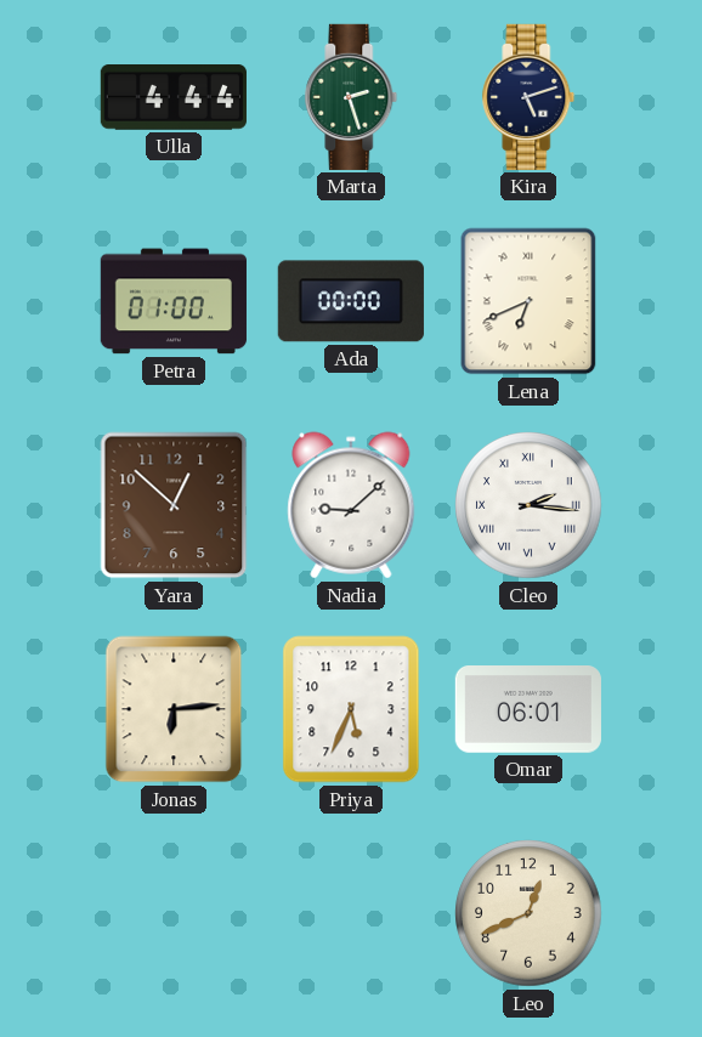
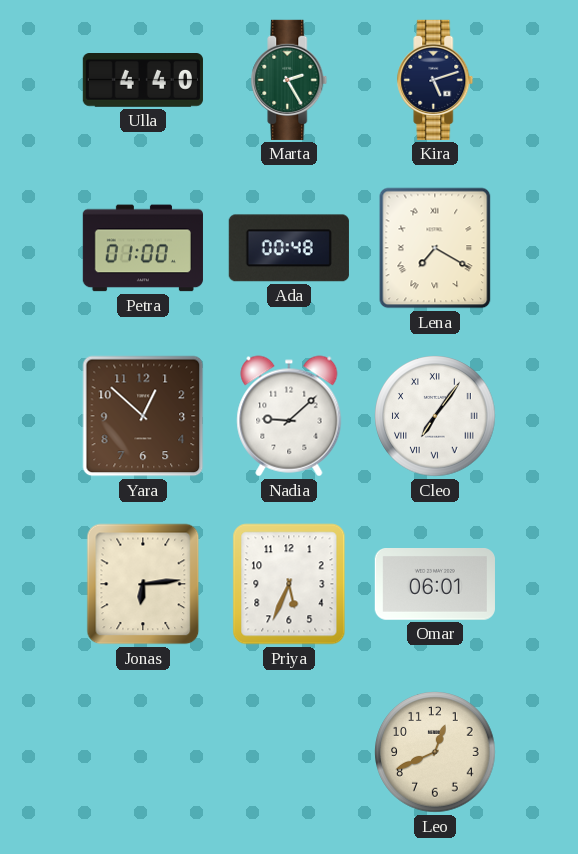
Ulla: 4:44 -> 4:40
Marta: 2:27 -> 2:25
Ada: 00:00 -> 00:48
Lena: 6:41 -> 7:20
Cleo: 2:16 -> 7:06
